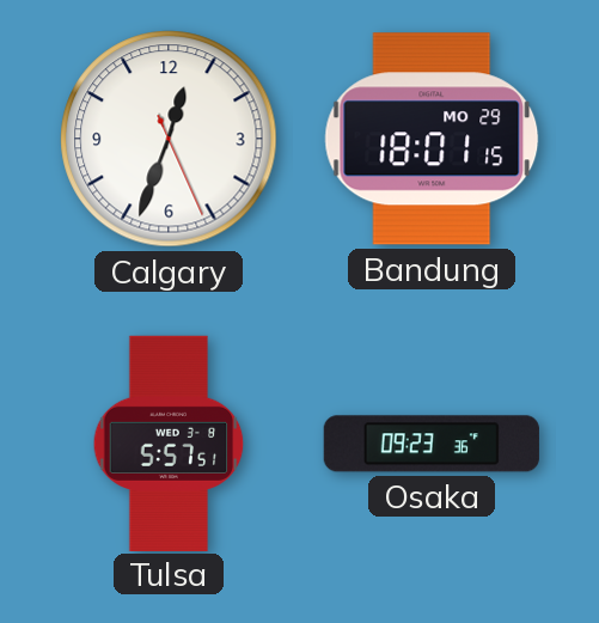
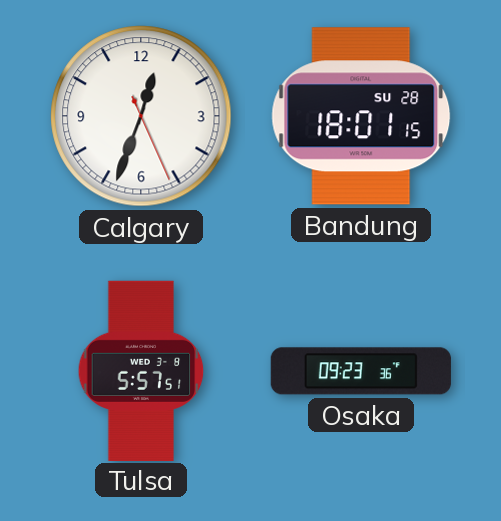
Bandung date: MO 29 -> SU 28
